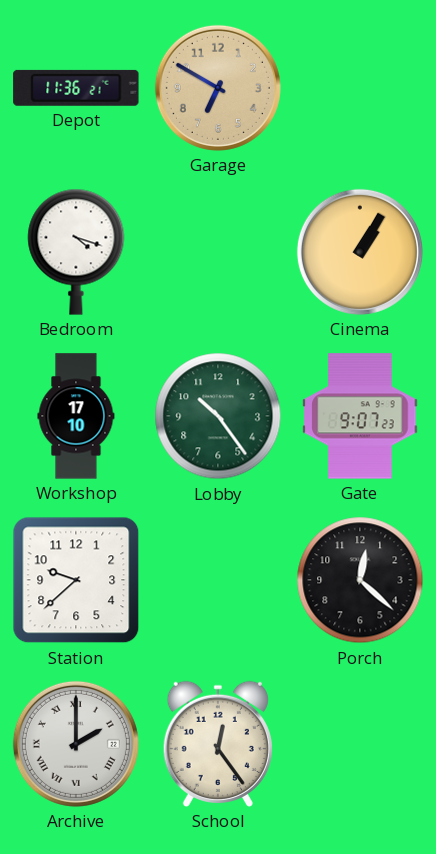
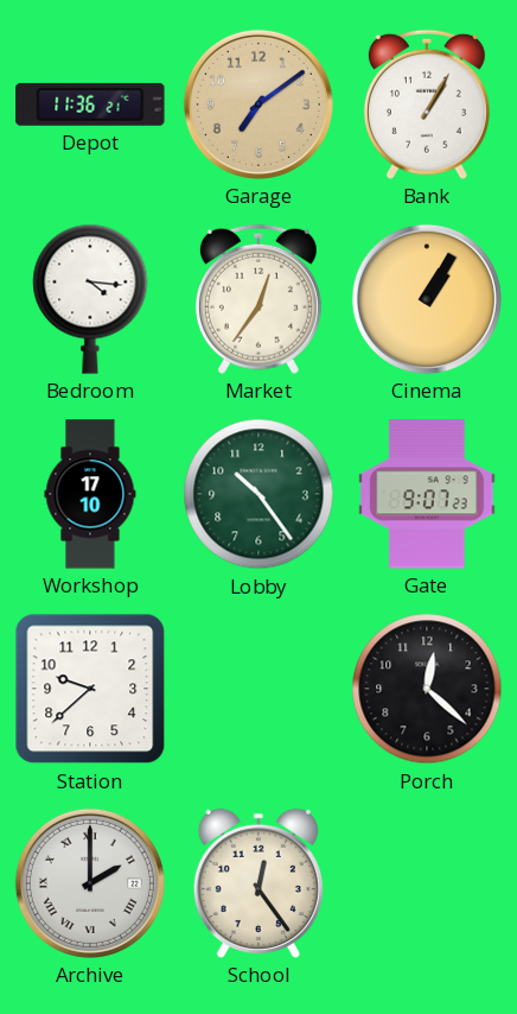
Garage: 6:50 -> 7:09
Bank: none -> 1:05
Bedroom: 4:18 -> 4:16
Market: none -> 12:36
